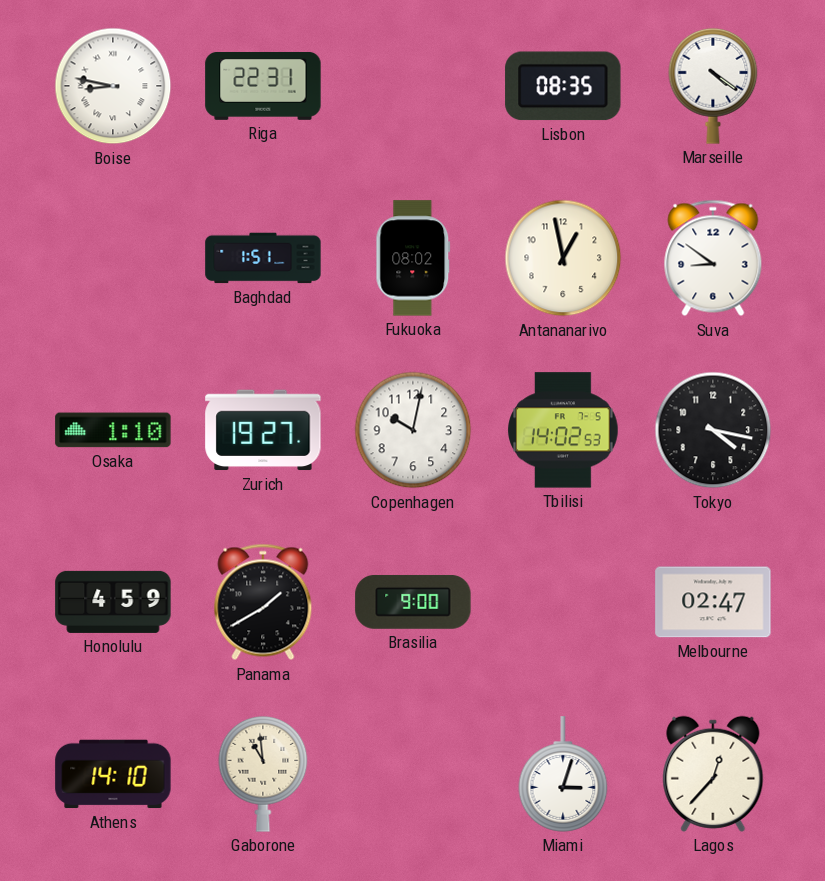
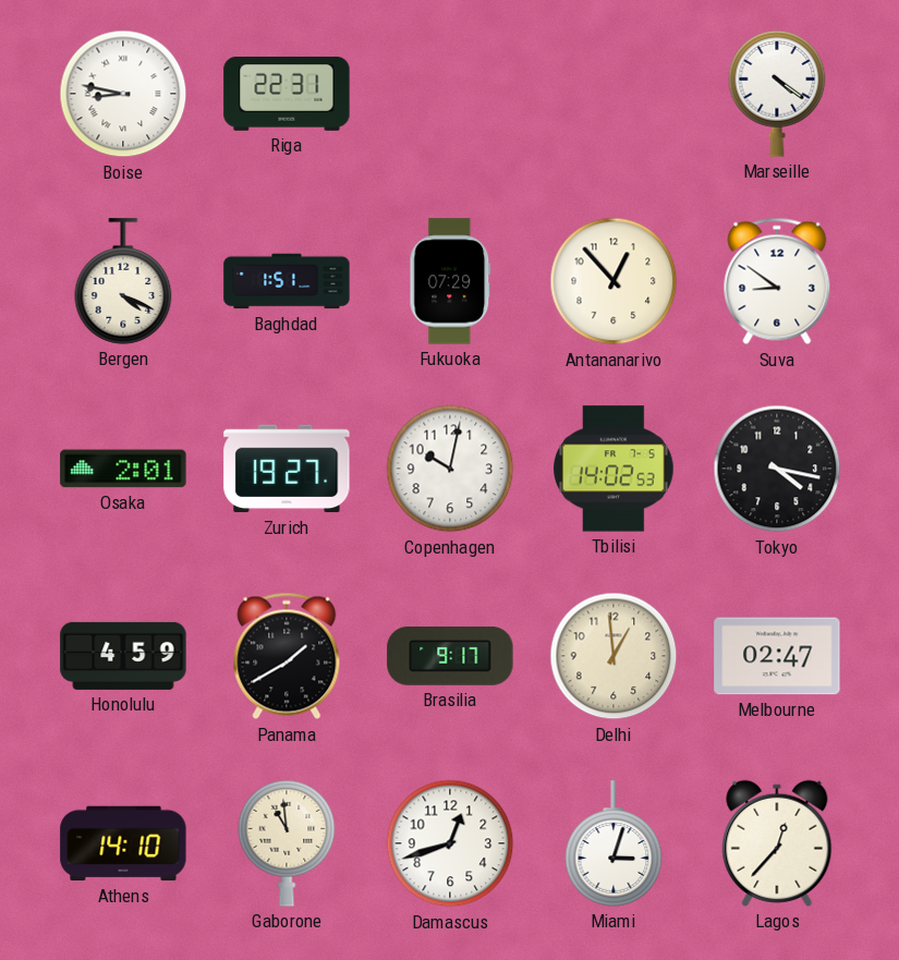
Lisbon: 08:35 -> none
Bergen: none -> 4:19
Fukuoka: 08:02 -> 07:29
Antananarivo: 12:58 -> 12:53
Osaka: 1:10 -> 2:01
Brasilia: 9:00 -> 9:17
Delhi: none -> 12:59
Damascus: none -> 12:42
